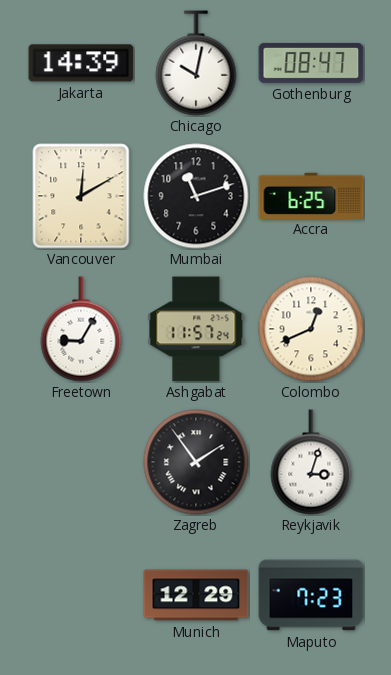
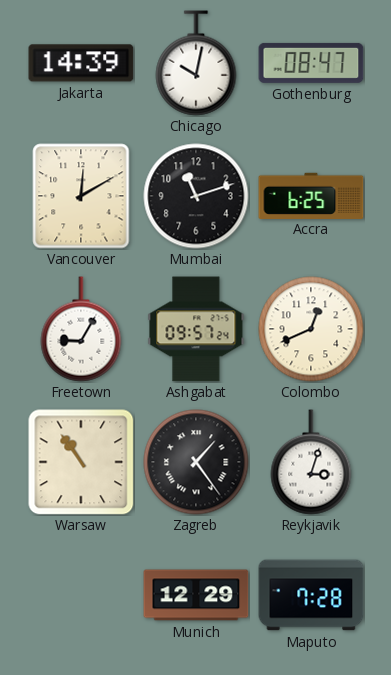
Ashgabat: 11:57 -> 09:57
Warsaw: none -> 10:54
Zagreb: 1:54 -> 1:24
Maputo: 7:23 -> 7:28
